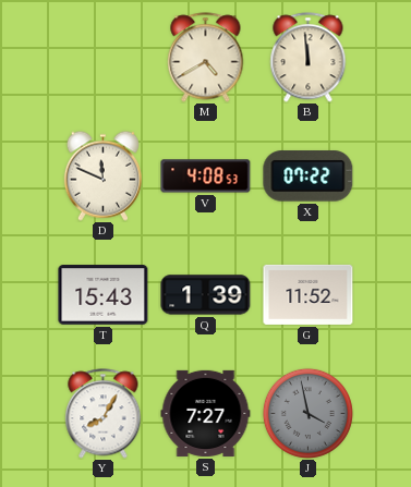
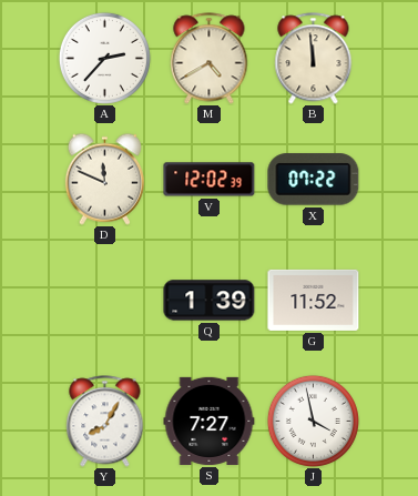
A: none -> 2:37
V: 4:08 -> 12:02
T: 15:43 -> none
J dial: grey -> white
